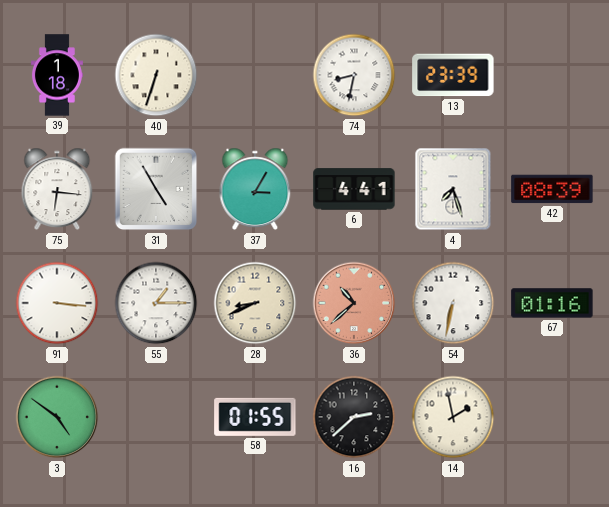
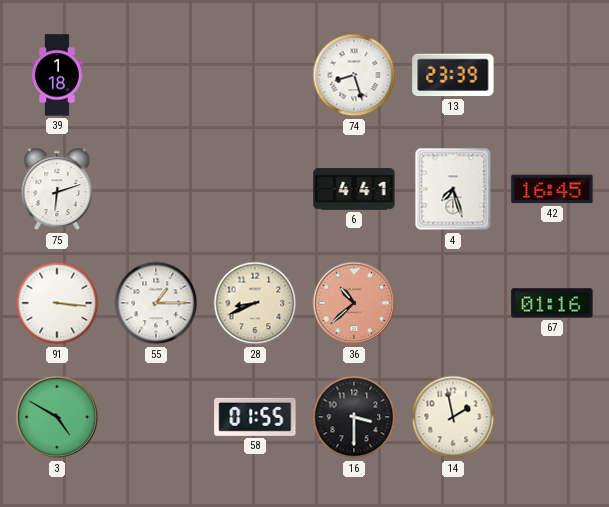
40: 6:33 -> none
74: 8:32 -> 8:27
75: 6:16 -> 6:12
31: 4:55 -> none
37: 3:05 -> none
42: 08:39 -> 16:45
54: 6:32 -> none
3: 4:51 -> 4:50
16: 2:38 -> 3:30
